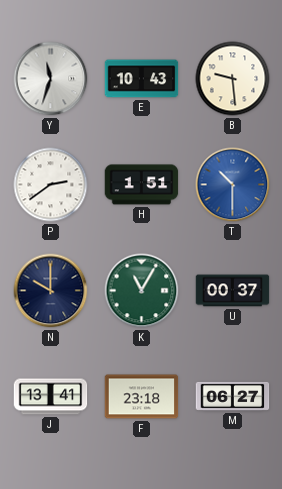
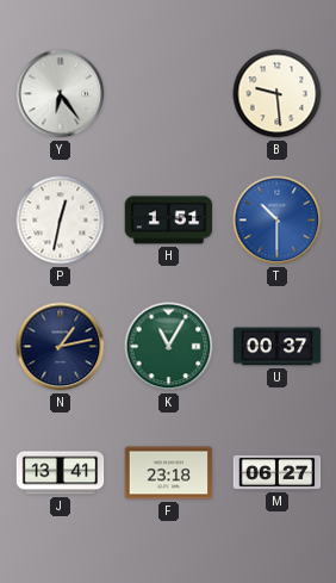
Y: 11:33 -> 6:24
E: 10:43 -> none
P: 2:39 -> 12:32
N: 10:00 -> 1:13
